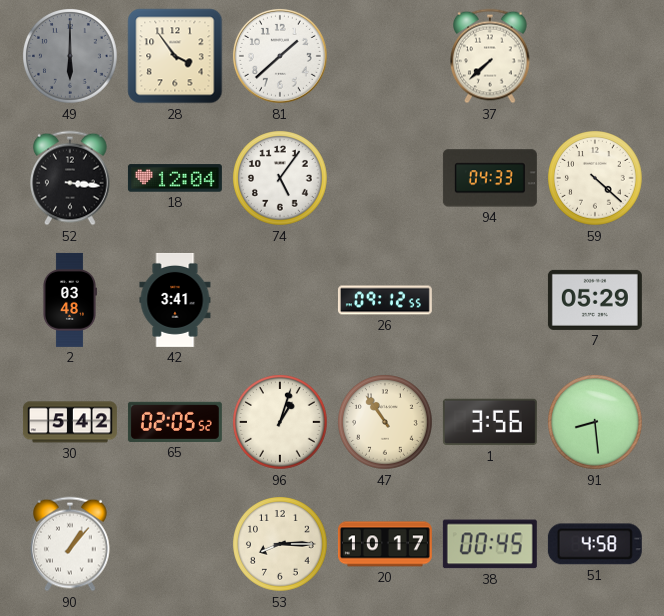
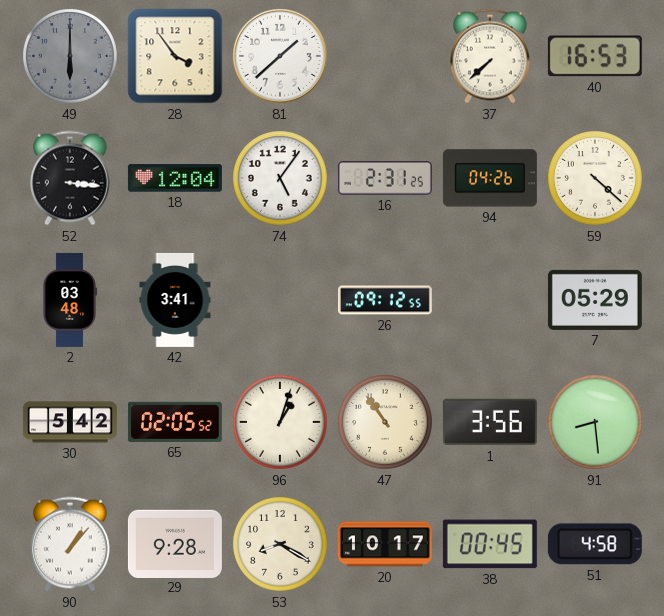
40: none -> 16:53
16: none -> 2:31
94: 04:33 -> 04:26
29: none -> 9:28
53: 8:15 -> 8:20
